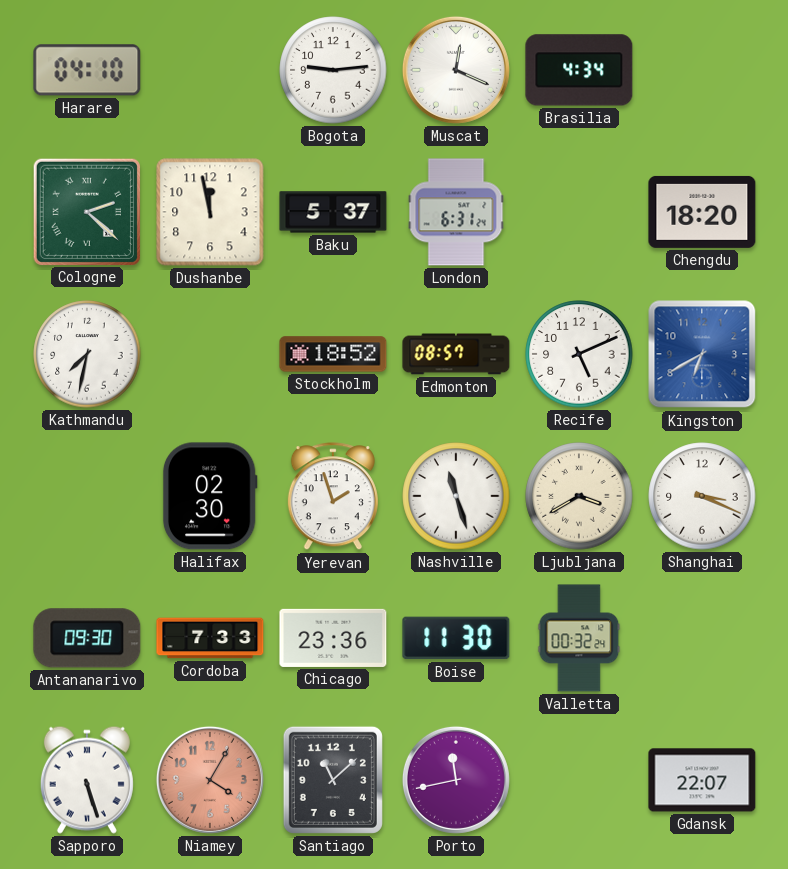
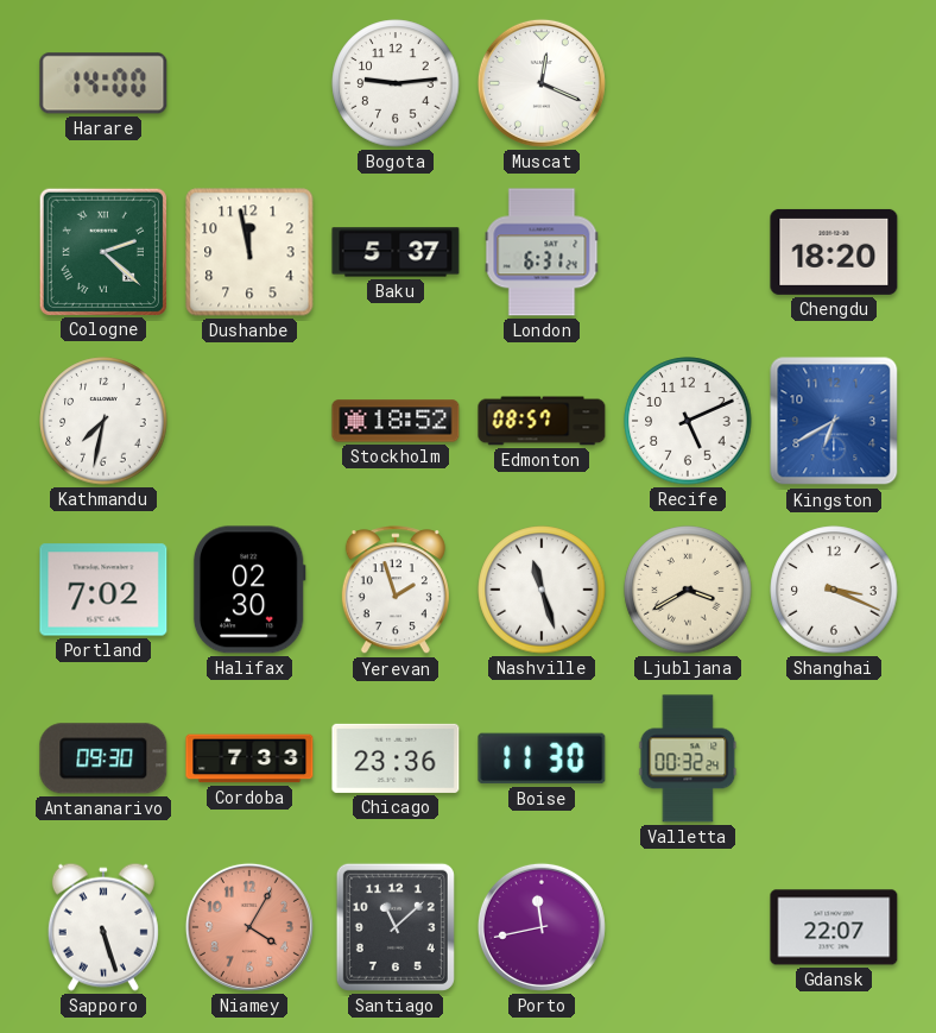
Harare: 04:10 -> 14:00
Brasilia: 4:34 -> none
Portland: none -> 7:02
